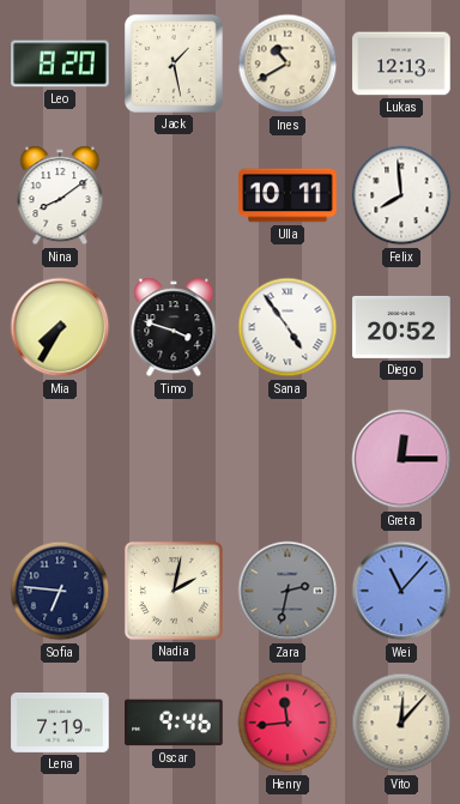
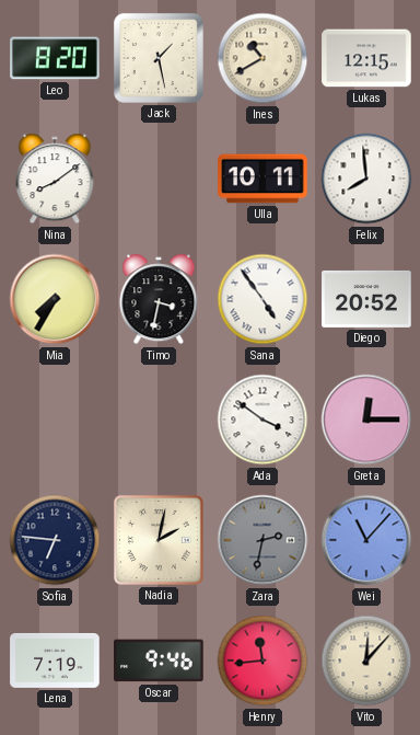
Lukas: 12:13 -> 12:15
Timo: 3:48 -> 3:32
Ada: none -> 3:51
